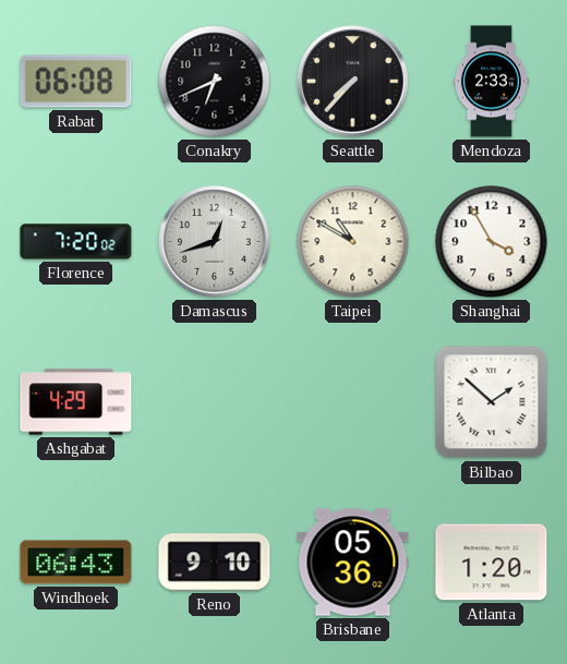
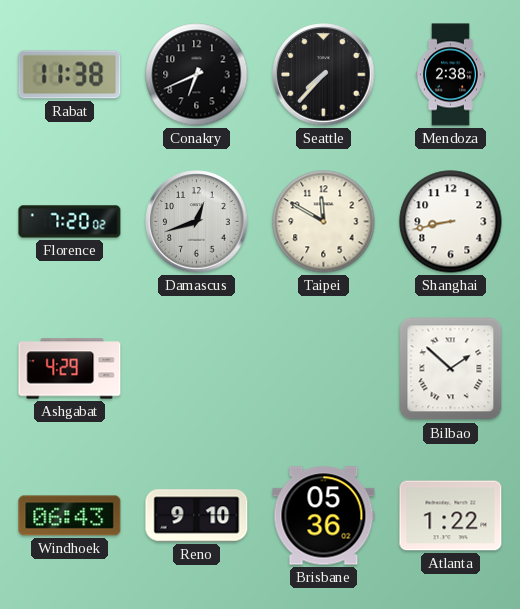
Rabat: 06:08 -> 11:38
Mendoza: 2:33 -> 2:38
Taipei: 10:50 -> 11:50
Shanghai: 3:55 -> 8:43
Atlanta: 1:20 -> 1:22
